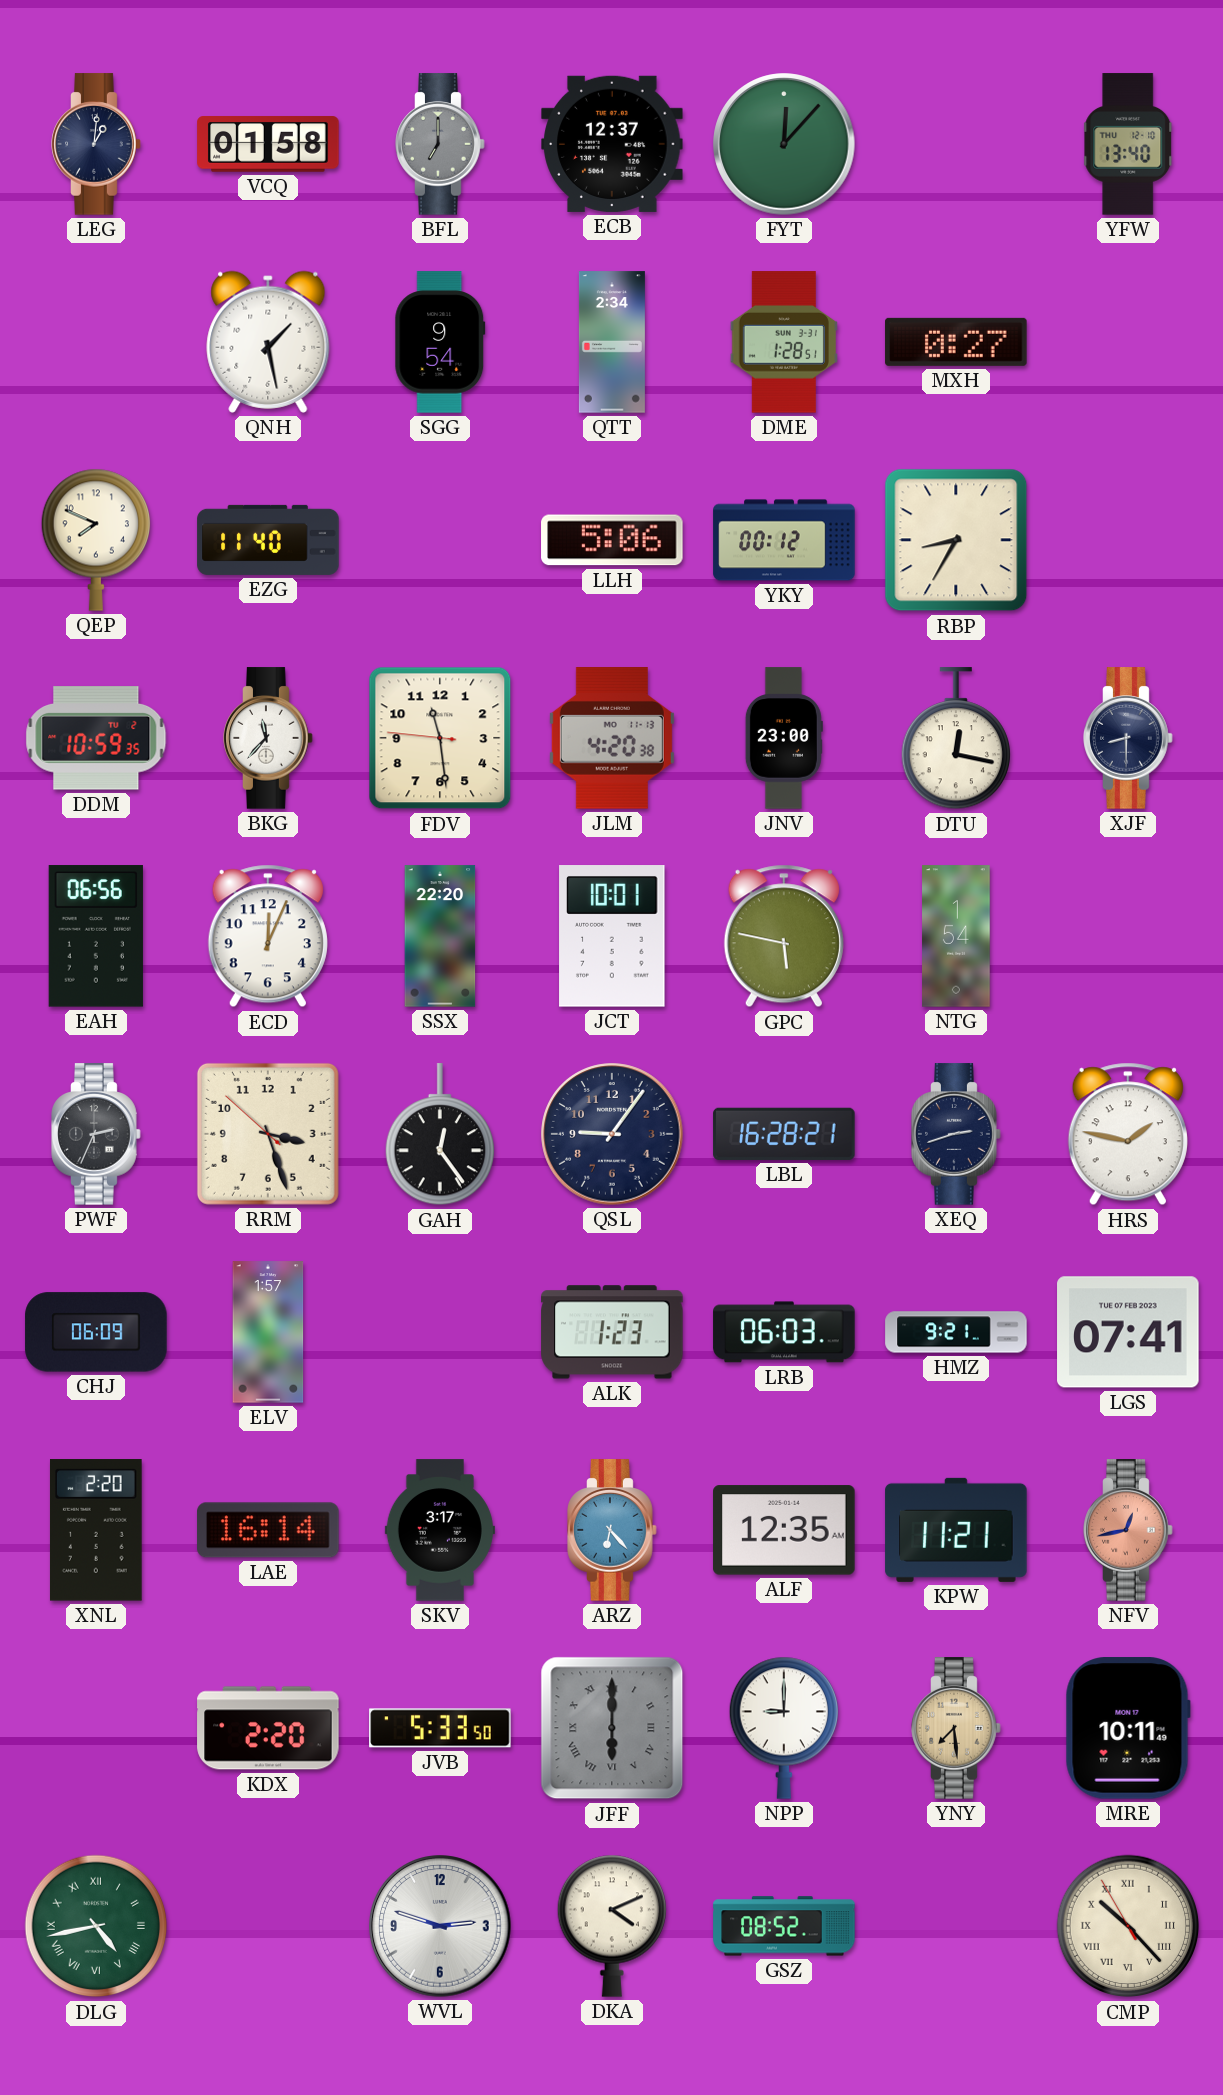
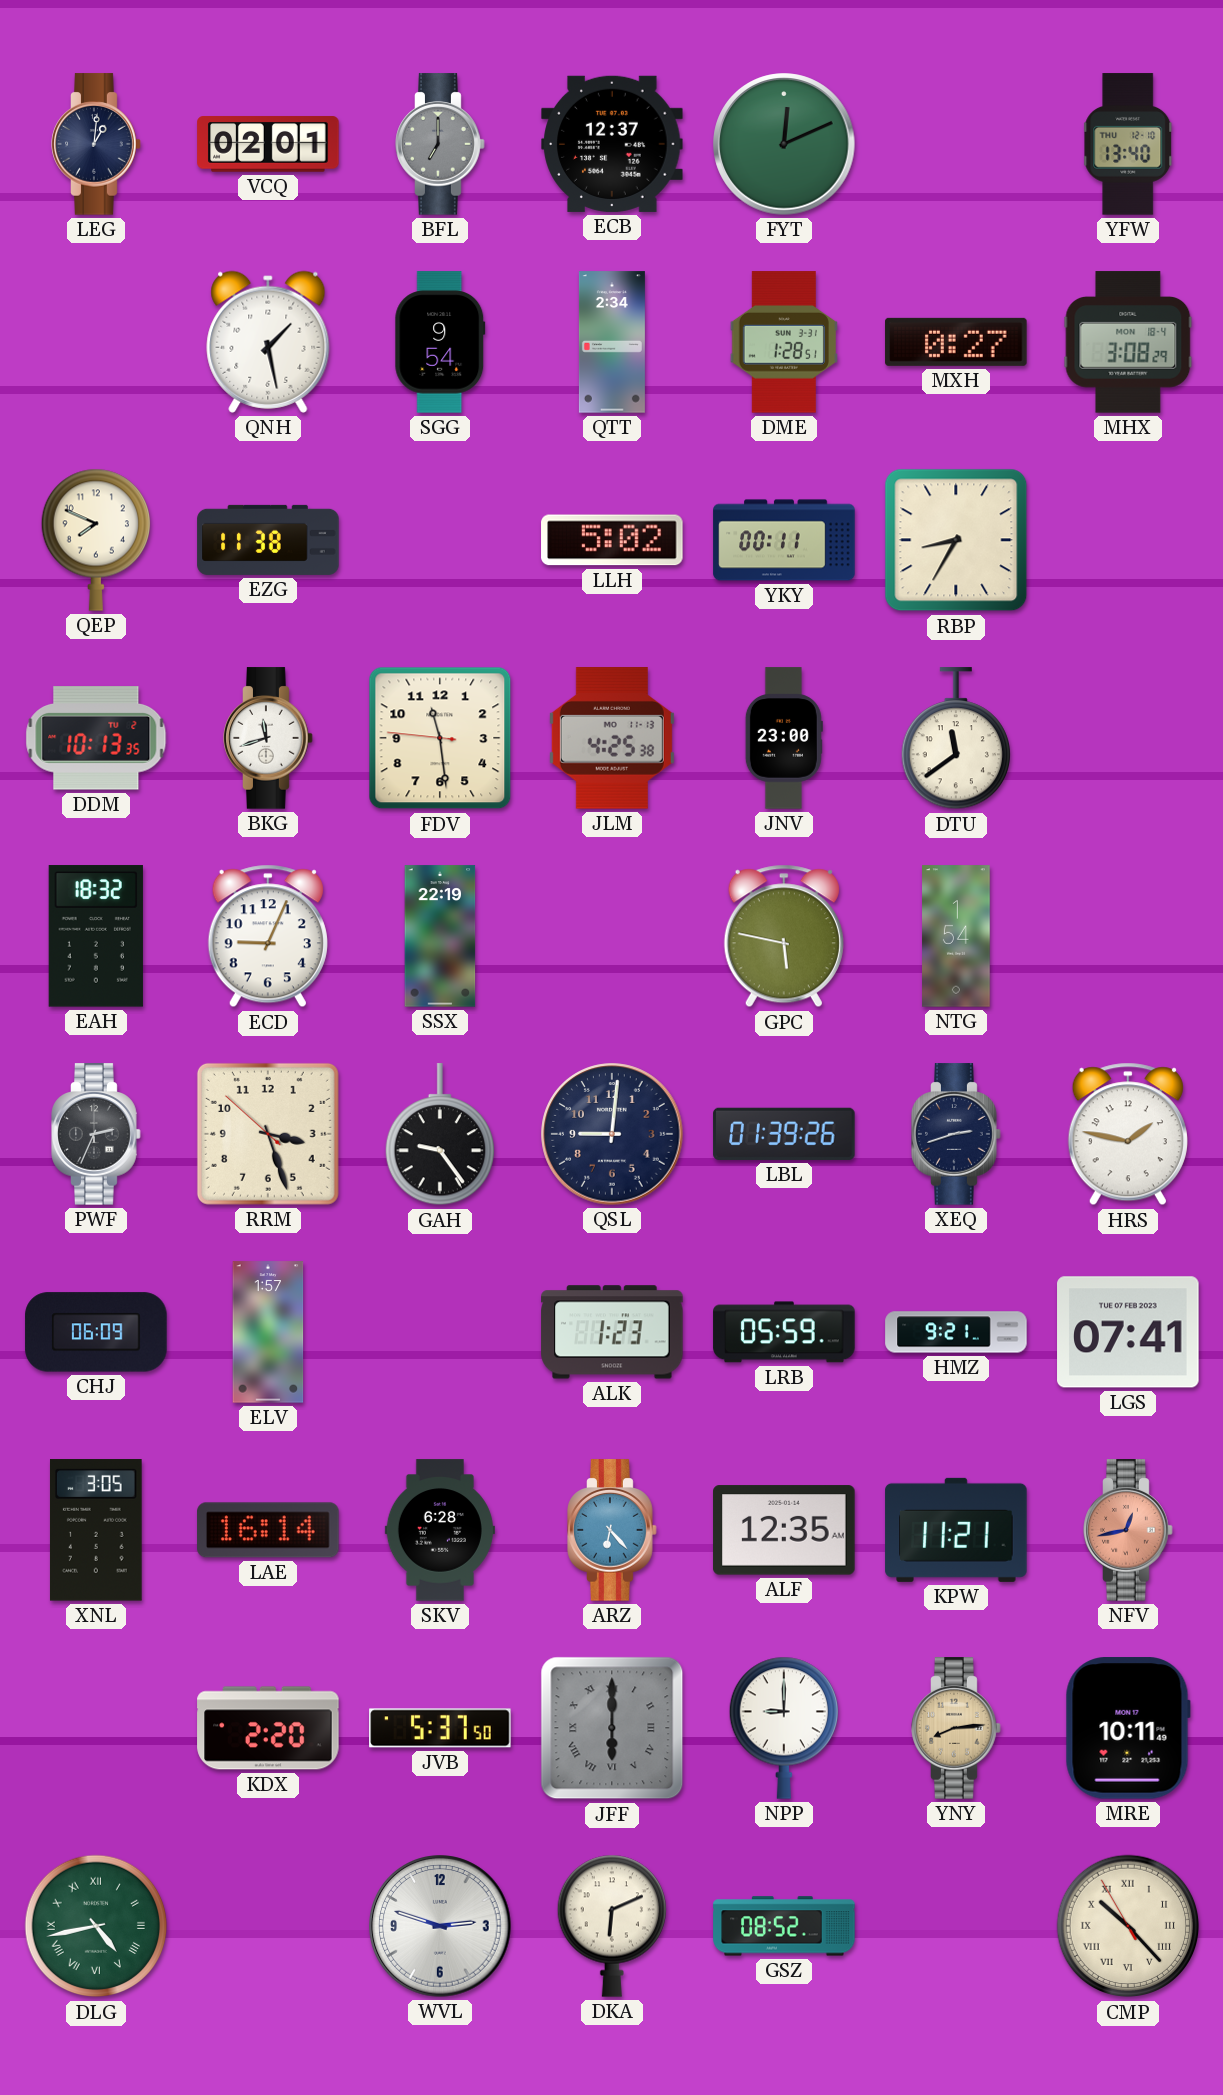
VCQ: 01:58 -> 02:01
FYT: 12:07 -> 12:11
MHX: none -> 3:08
EZG: 11:40 -> 11:38
LLH: 5:06 -> 5:02
YKY: 00:12 -> 00:11
DDM: 10:59 -> 10:13
BKG: 11:37 -> 11:42
JLM: 4:20 -> 4:25
DTU: 12:17 -> 11:39
XJF: 8:30 -> none
EAH: 06:56 -> 18:32
ECD: 12:04 -> 9:04
SSX: 22:20 -> 22:19
JCT: 10:01 -> none
GAH: 12:24 -> 9:24
QSL: 9:06 -> 9:01
LBL: 16:28 -> 01:39
LRB: 06:03 -> 05:59
XNL: 2:20 -> 3:05
SKV: 3:17 -> 6:28
JVB: 5:33 -> 5:37
YNY: 7:29 -> 8:14
DKA: 4:11 -> 6:11
